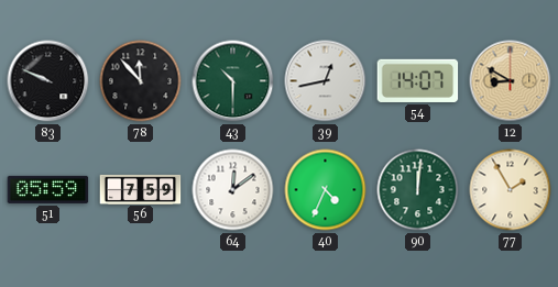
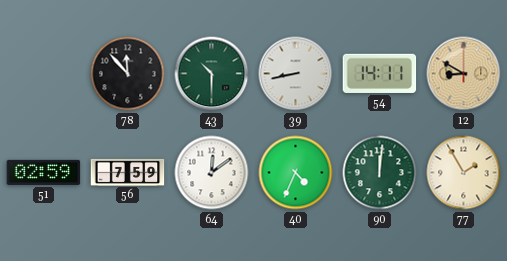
83: 9:49 -> none
39: 12:43 -> 8:43
54: 14:07 -> 14:11
51: 05:59 -> 02:59
